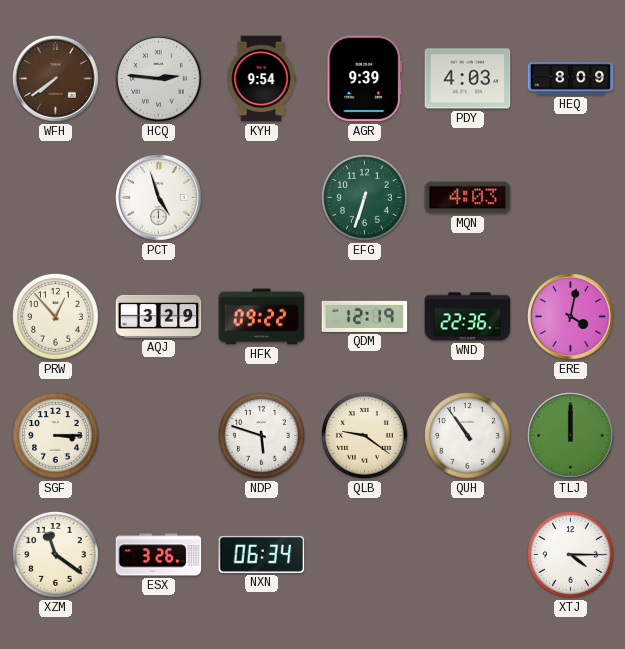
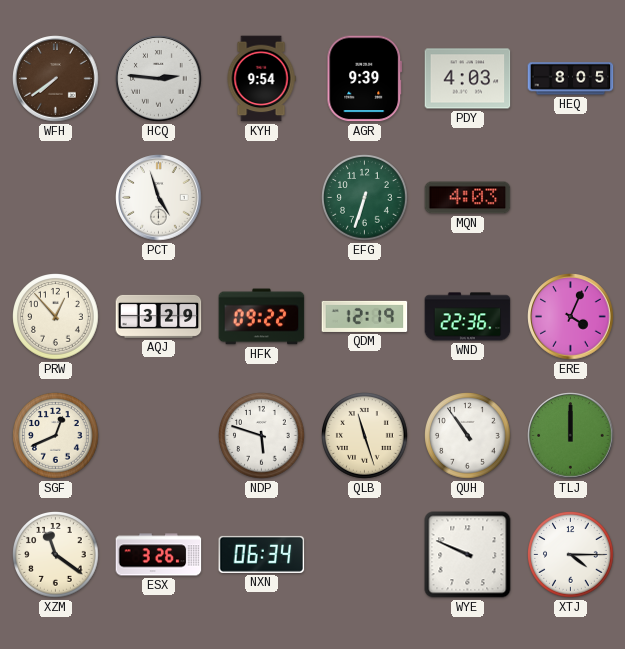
HEQ: 8:09 -> 8:05
ERE: 4:02 -> 4:04
SGF: 3:15 -> 12:41
QLB: 9:21 -> 11:27
WYE: none -> 9:49
